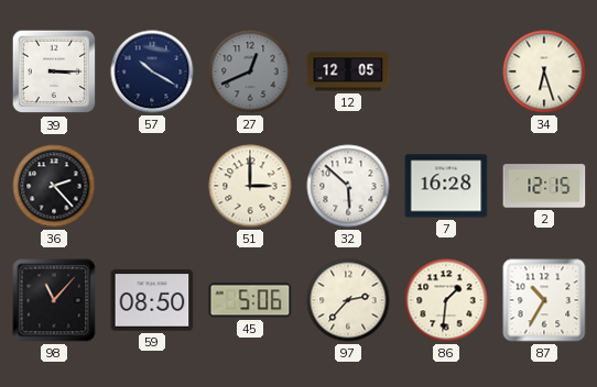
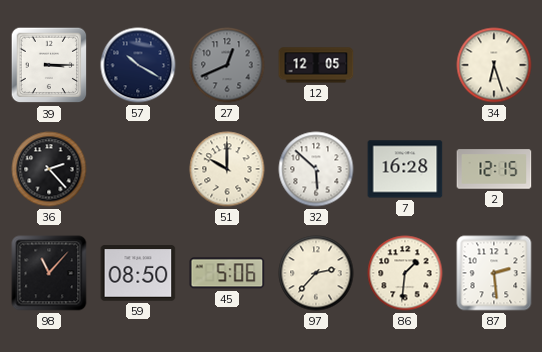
51: 3:00 -> 10:00
87: 10:35 -> 2:29
